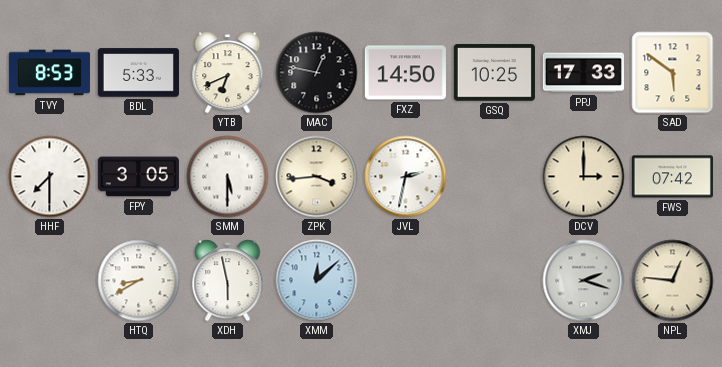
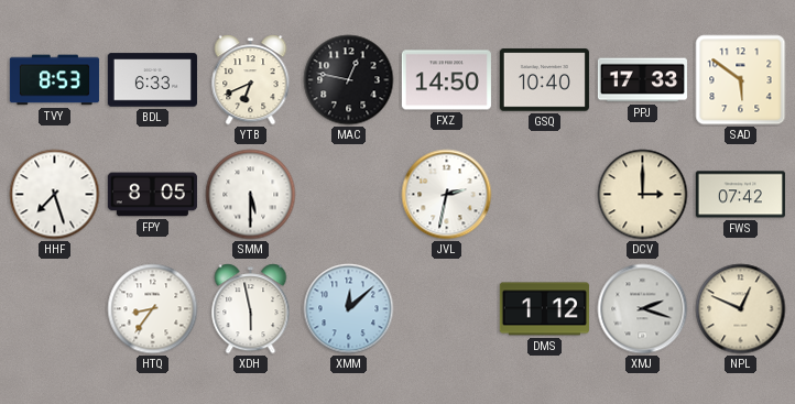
BDL: 5:33 -> 6:33
GSQ: 10:25 -> 10:40
HHF: 7:30 -> 7:27
FPY: 3:05 -> 8:05
ZPK: 3:44 -> none
HTQ: 8:40 -> 8:36
DMS: none -> 1:12
NPL: 12:46 -> 12:49
